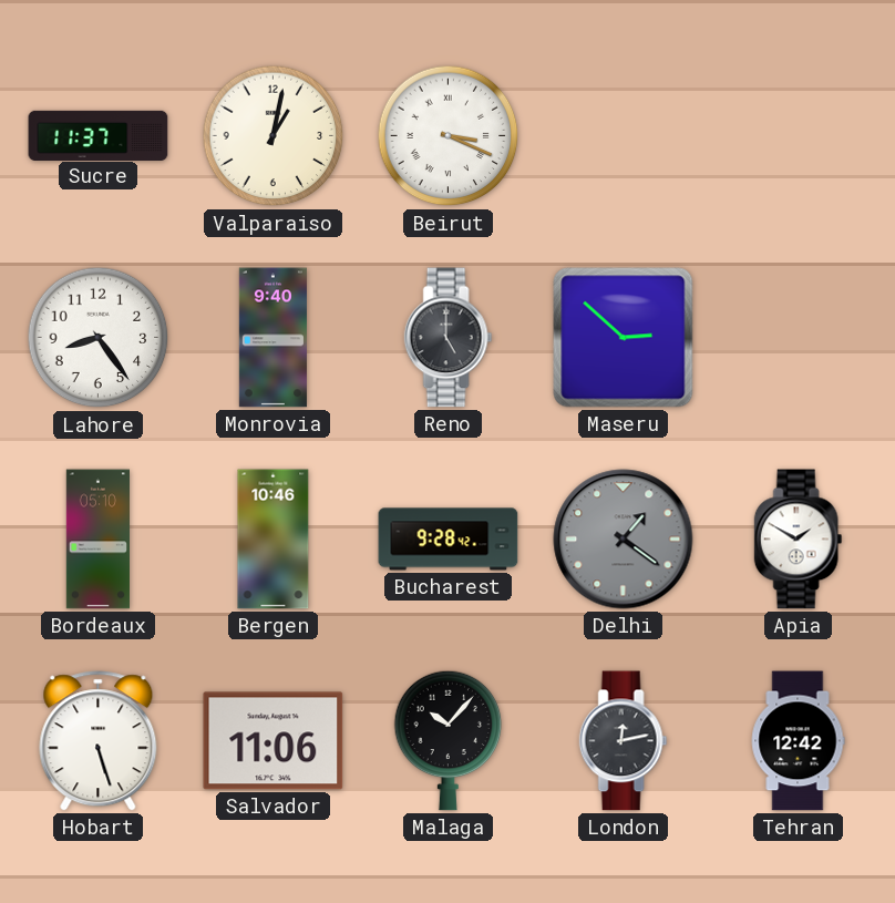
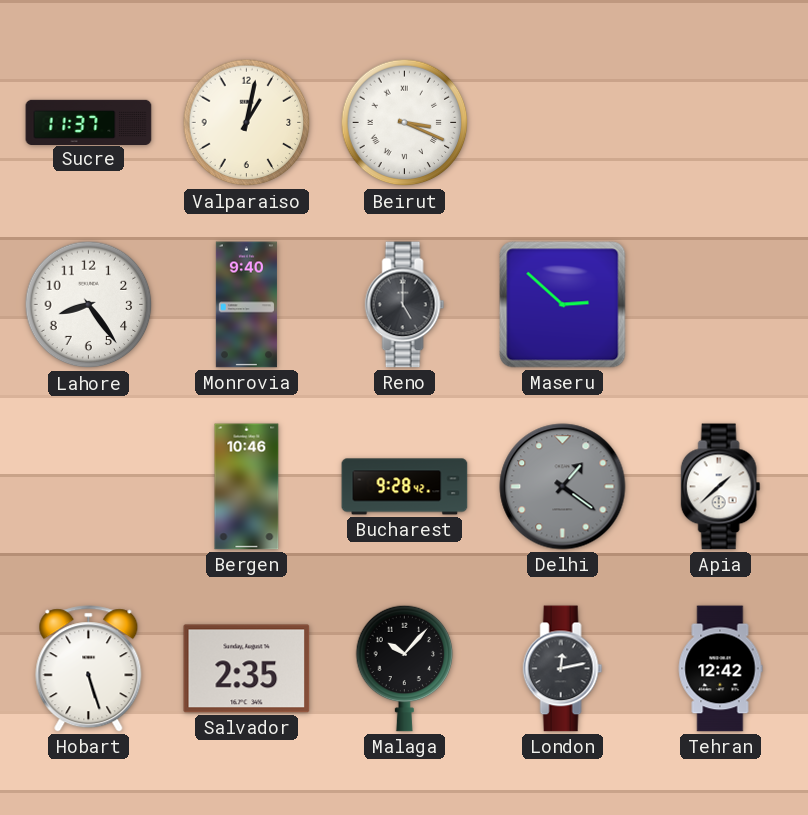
Bordeaux: 05:10 -> none
Apia: 1:50 -> 1:38
Salvador: 11:06 -> 2:35
